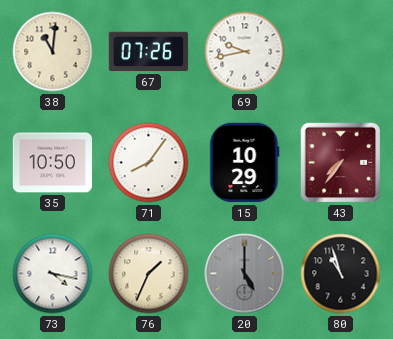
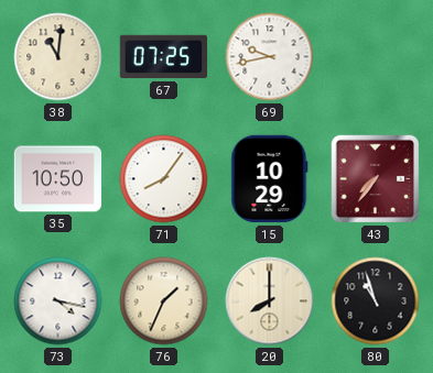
67: 07:26 -> 07:25
20: 5:00 -> 8:00
20 dial: grey -> cream
